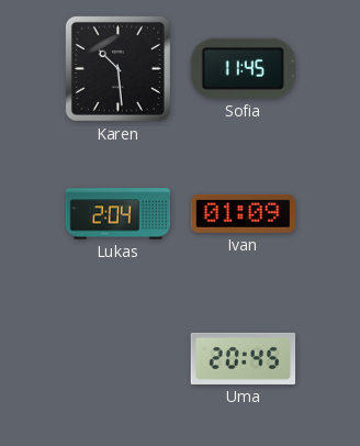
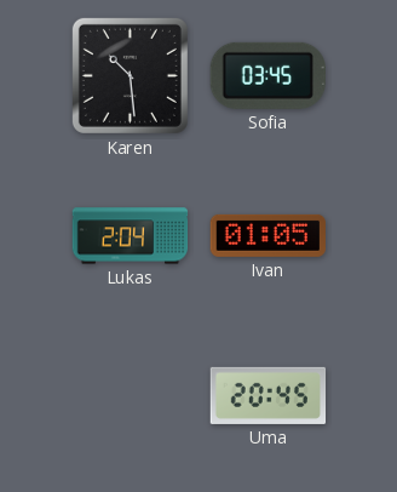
Sofia: 11:45 -> 03:45
Ivan: 01:09 -> 01:05
